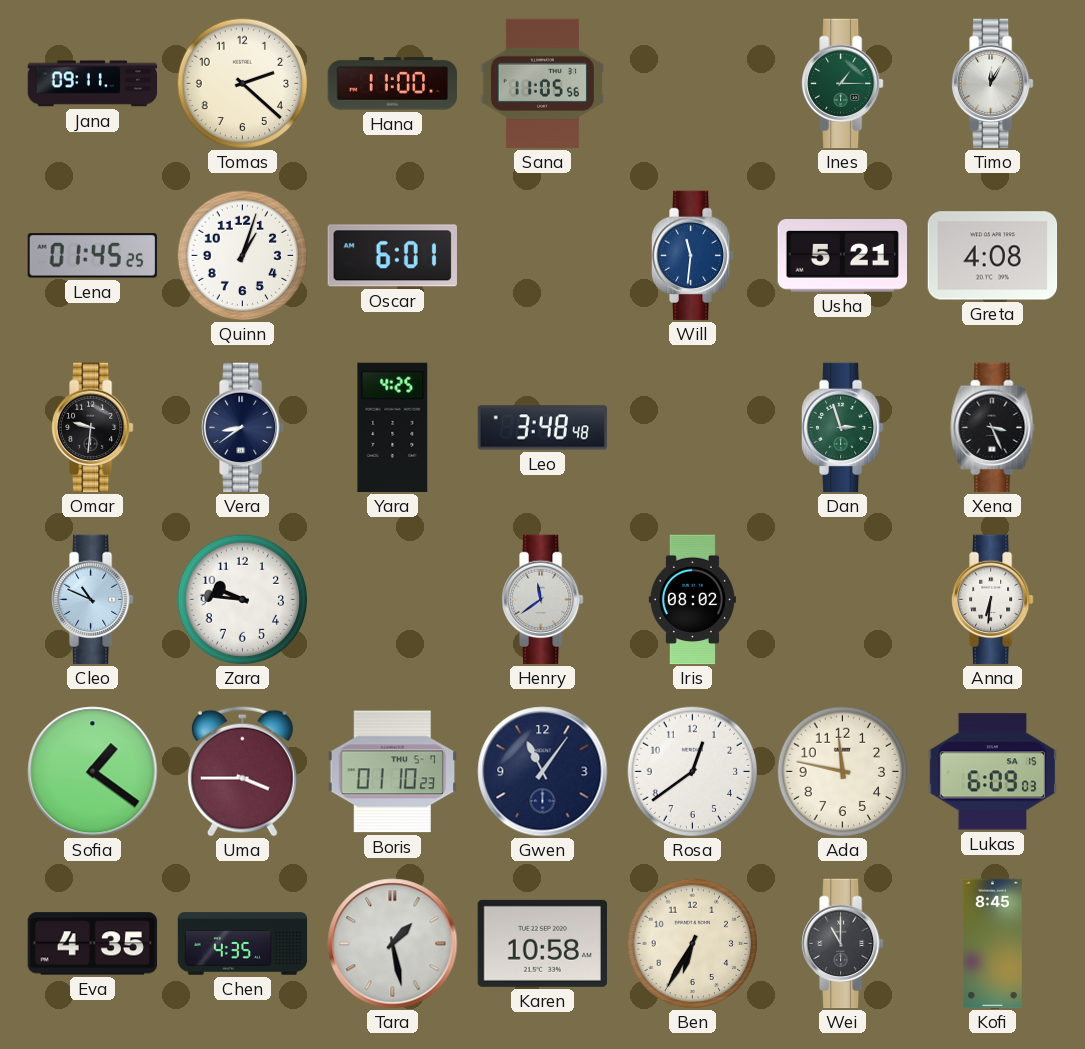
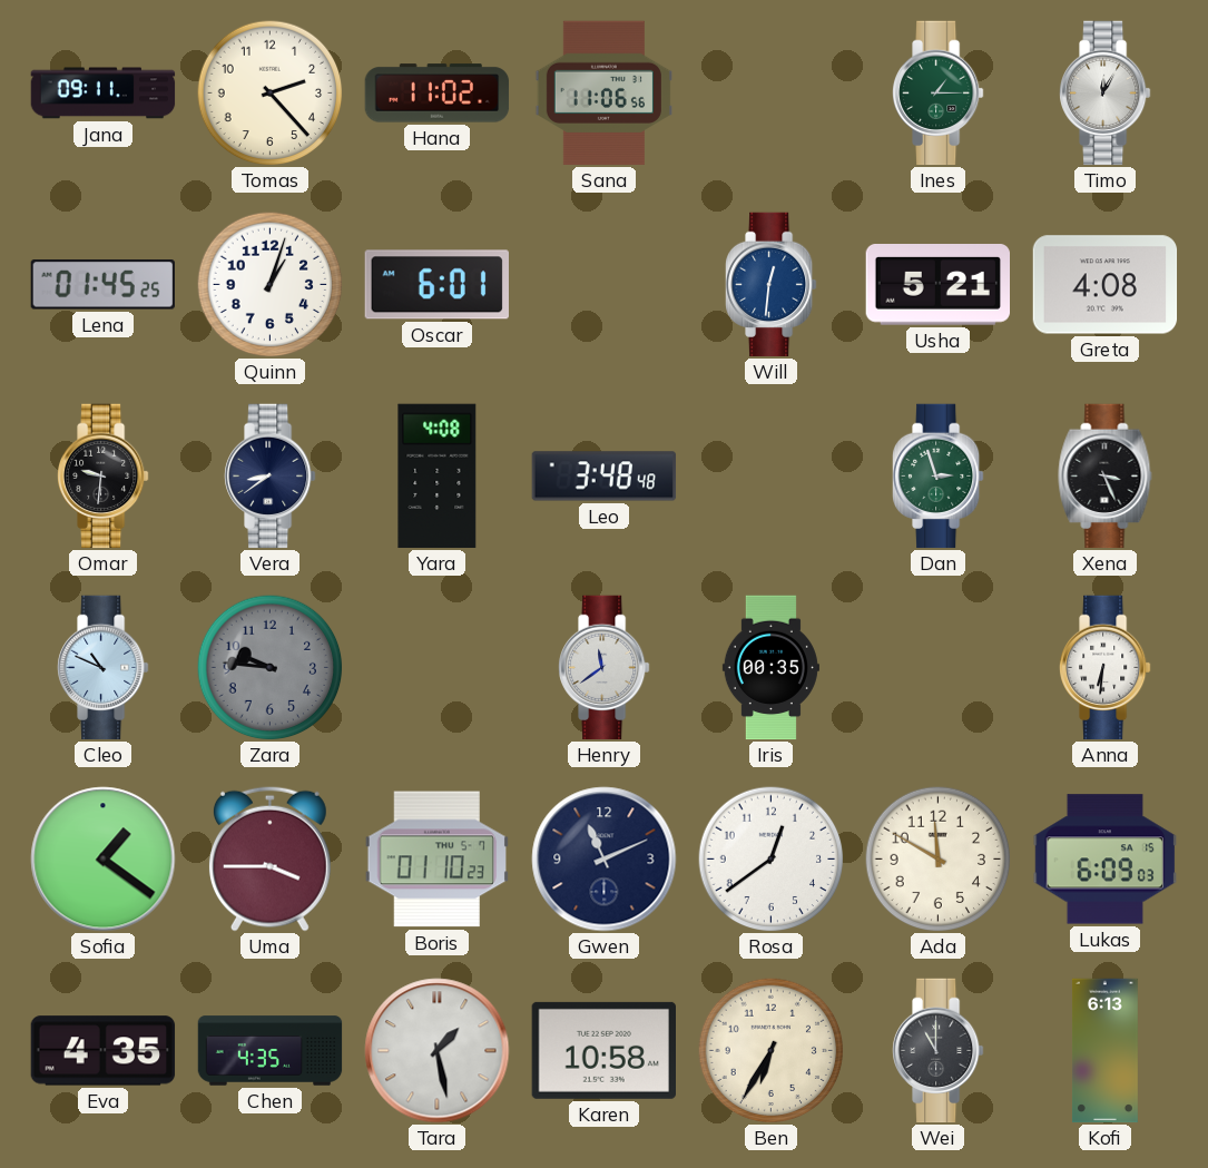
Tomas: 2:22 -> 2:23
Hana: 11:00 -> 11:02
Sana: 11:05 -> 11:06
Will: 11:31 -> 12:31
Yara: 4:25 -> 4:08
Zara dial: white -> grey
Iris: 08:02 -> 00:35
Gwen: 11:06 -> 11:11
Ada: 11:47 -> 11:50
Kofi: 8:45 -> 6:13
